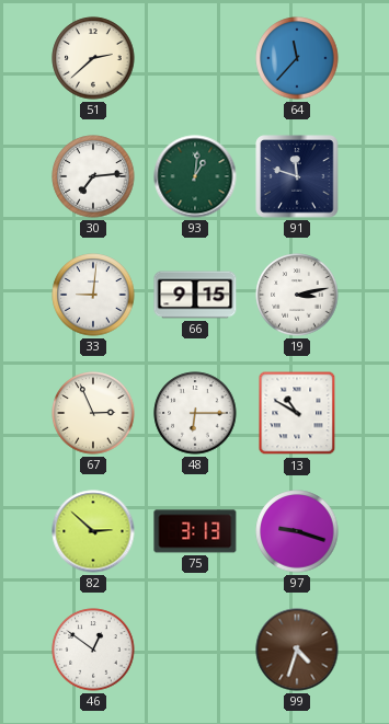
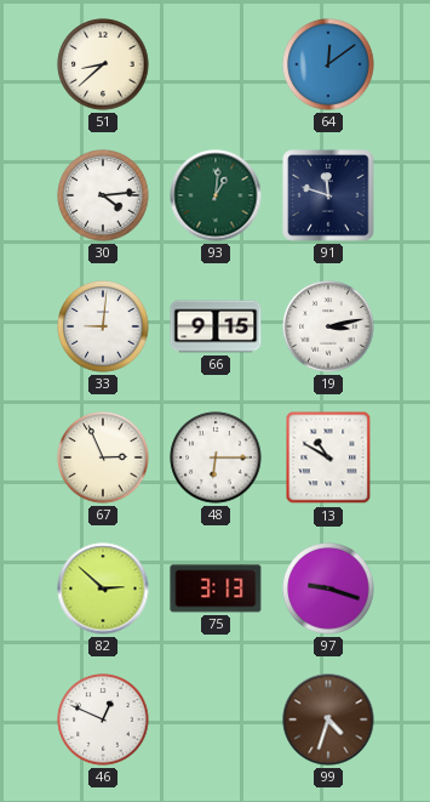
51: 2:38 -> 8:38
64: 11:37 -> 12:09
30: 7:14 -> 4:14
46: 12:51 -> 12:49
